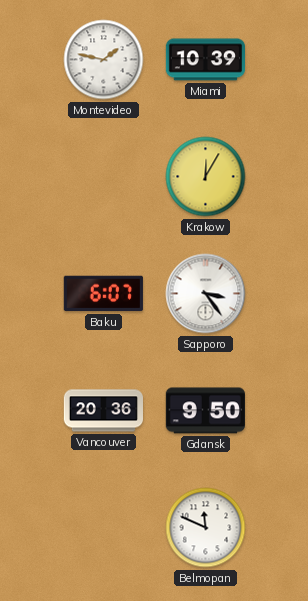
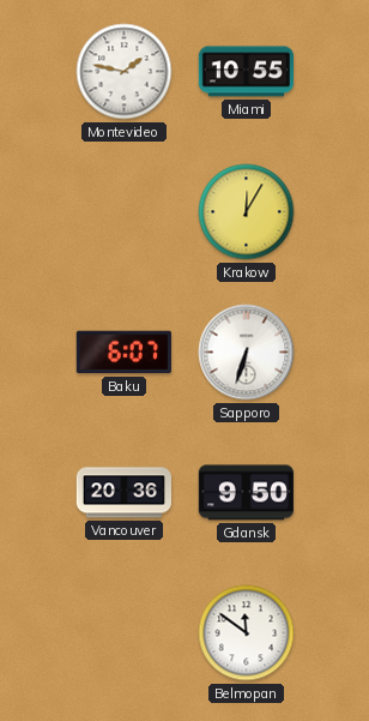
Miami: 10:39 -> 10:55
Sapporo: 3:24 -> 6:33
Belmopan: 11:49 -> 11:51
